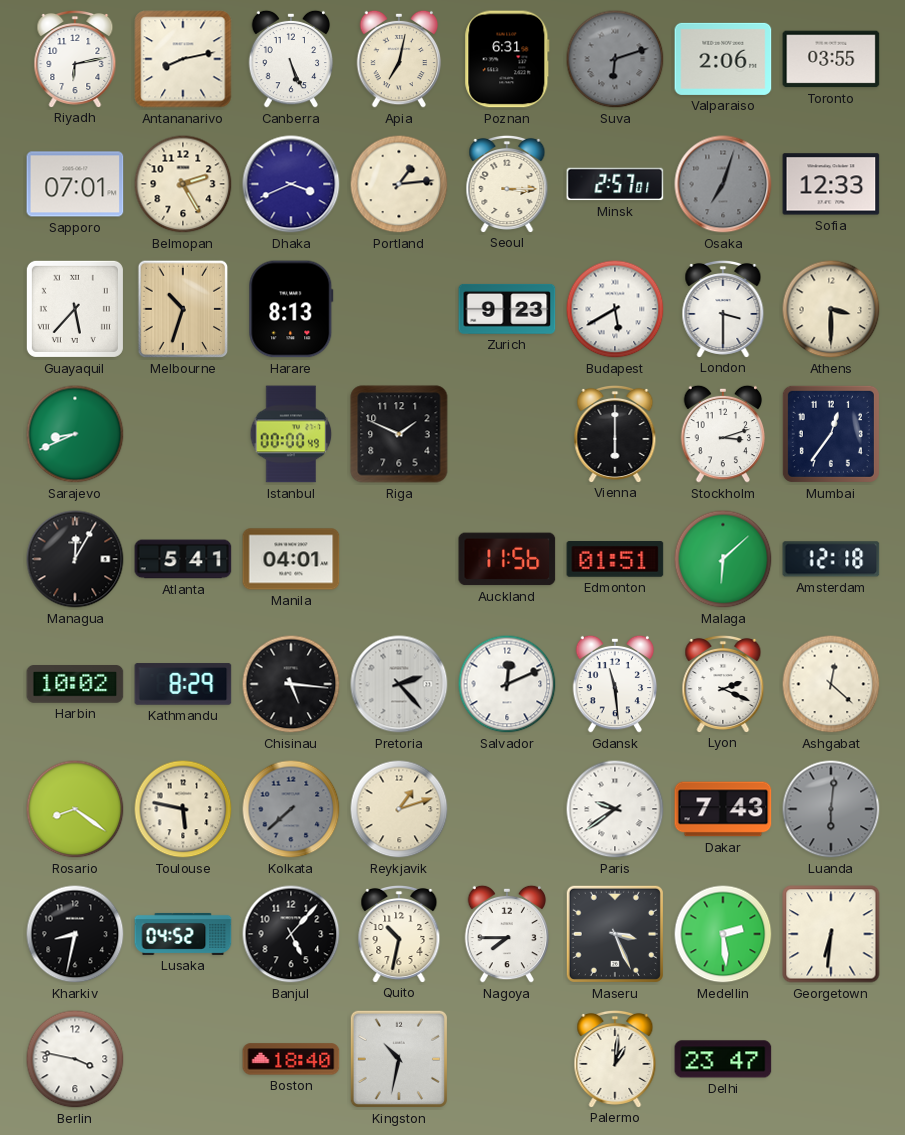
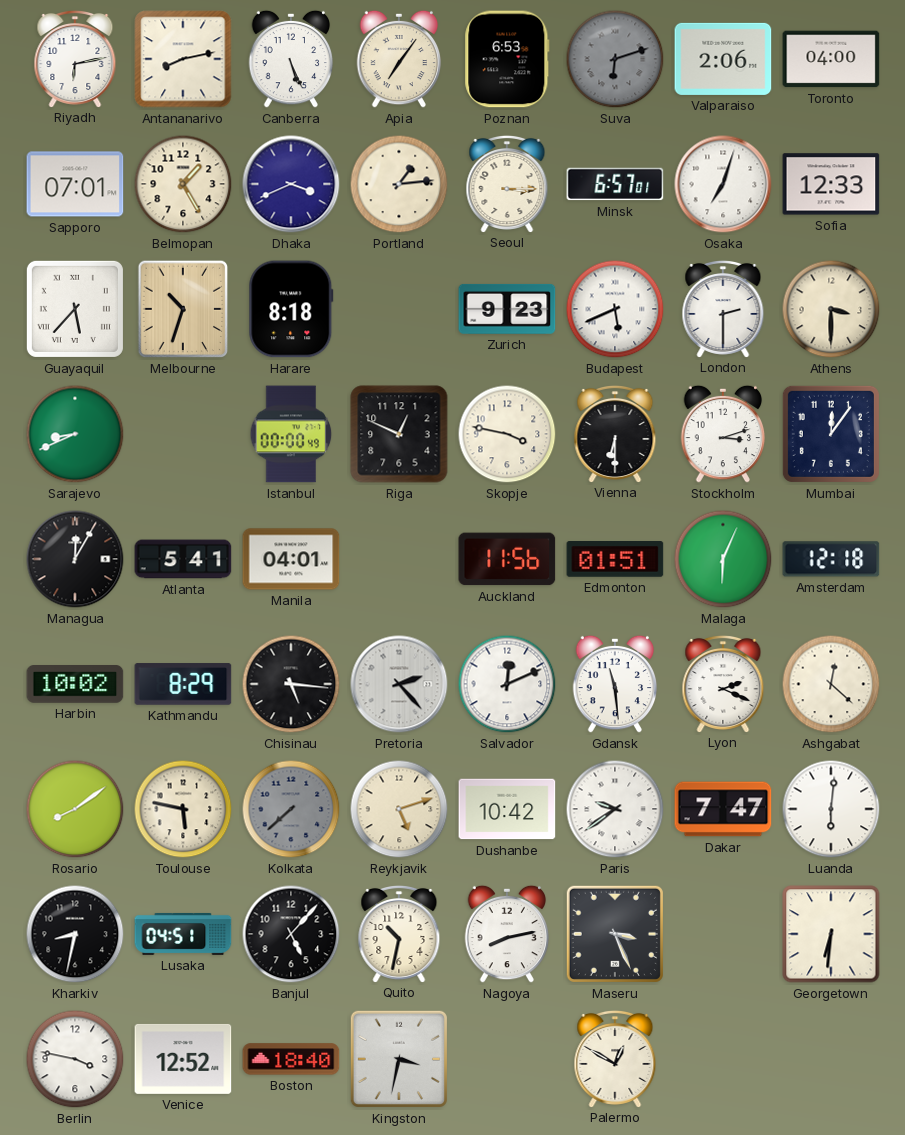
Apia: 7:02 -> 7:06
Poznan: 6:31 -> 6:53
Toronto: 03:55 -> 04:00
Belmopan: 2:25 -> 1:25
Minsk: 2:57 -> 6:57
Osaka dial: grey -> white
Harare: 8:13 -> 8:18
Budapest: 5:40 -> 5:41
London: 3:30 -> 2:30
Riga: 1:49 -> 12:49
Skopje: none -> 3:47
Vienna: 6:00 -> 6:30
Mumbai: 12:36 -> 12:06
Malaga: 6:08 -> 6:04
Rosario: 8:21 -> 8:09
Reykjavik: 1:12 -> 5:12
Dushanbe: none -> 10:42
Dakar: 7:43 -> 7:47
Luanda dial: grey -> white
Lusaka: 04:52 -> 04:51
Nagoya: 7:45 -> 8:13
Medellin: 2:29 -> none
Venice: none -> 12:52
Kingston: 10:32 -> 3:32
Palermo: 1:01 -> 12:50
Delhi: 23:47 -> none
